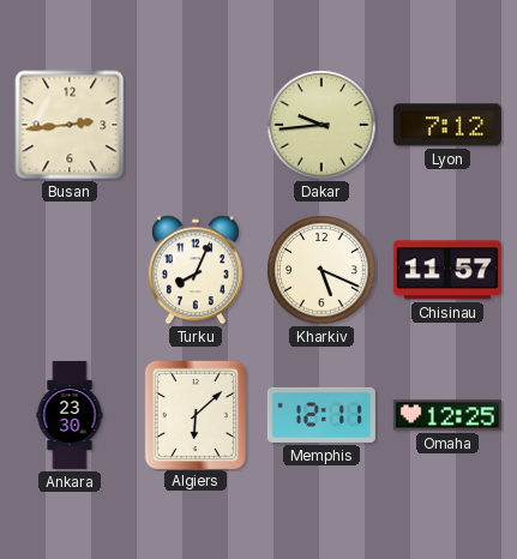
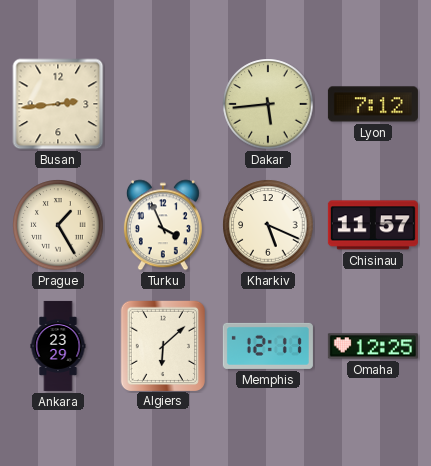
Dakar: 9:44 -> 5:44
Prague: none -> 1:25
Turku: 8:04 -> 3:56
Ankara: 23:30 -> 23:29
